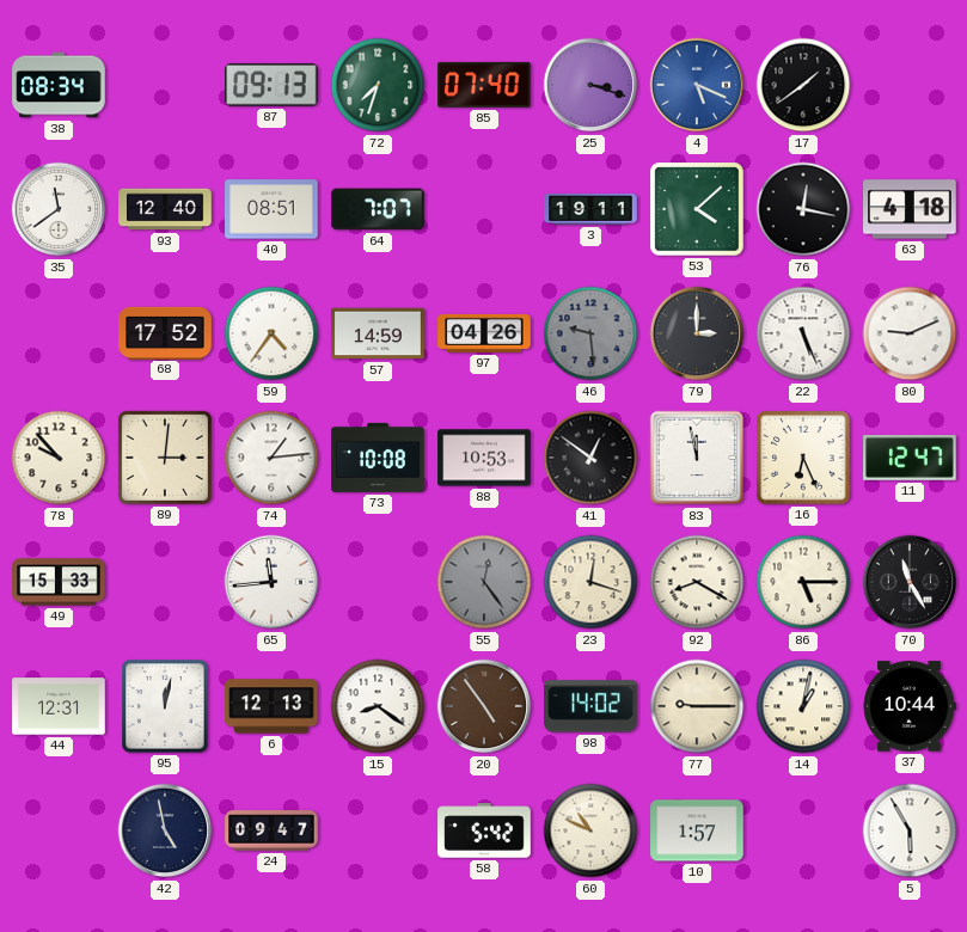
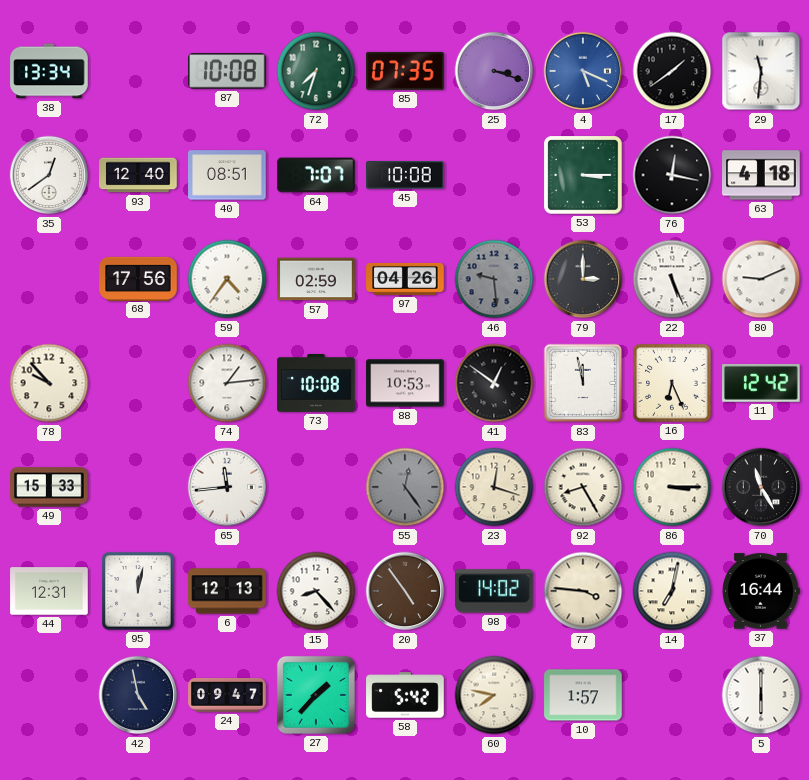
38: 08:34 -> 13:34
87: 09:13 -> 10:08
85: 07:40 -> 07:35
29: none -> 11:31
35: 11:39 -> 12:39
45: none -> 10:08
3: 19:11 -> none
53: 4:08 -> 3:15
68: 17:52 -> 17:56
57: 14:59 -> 02:59
89: 3:01 -> none
11: 12:47 -> 12:42
92: 8:20 -> 8:25
86: 5:15 -> 3:15
15: 8:21 -> 8:23
77: 9:15 -> 3:46
14: 1:02 -> 7:02
37: 10:44 -> 16:44
27: none -> 1:37
60: 10:49 -> 7:47
5: 5:55 -> 6:00
